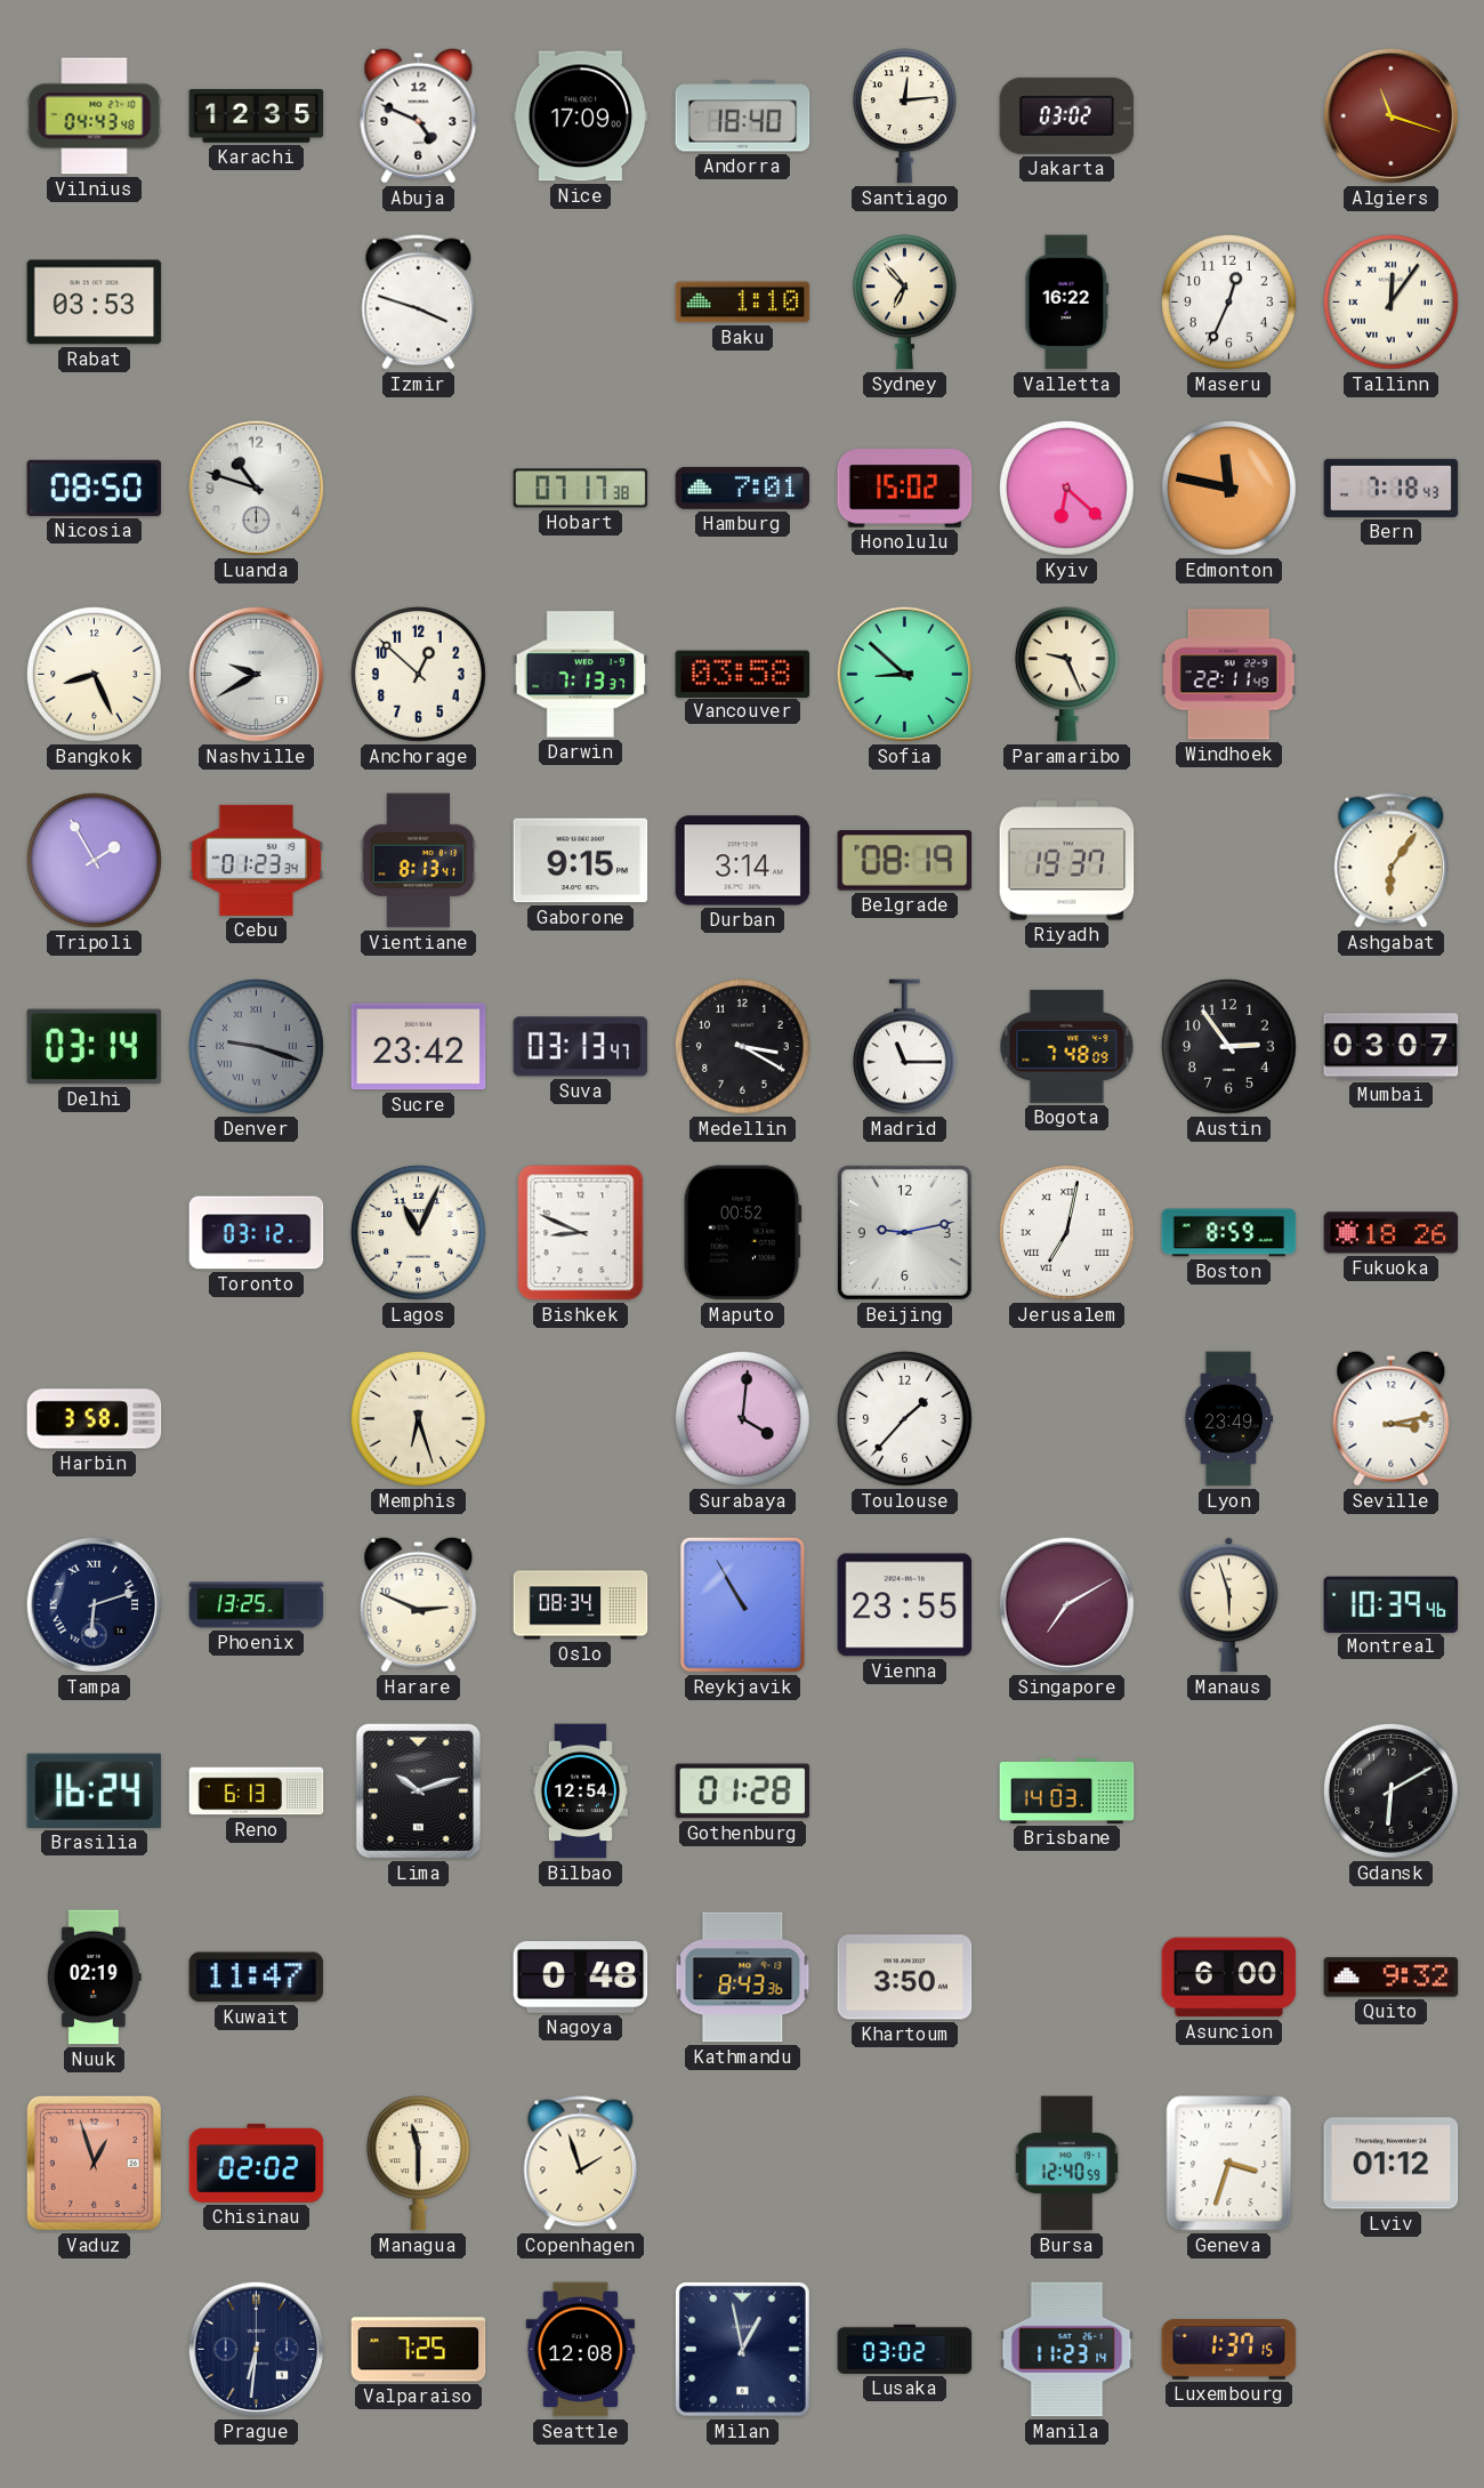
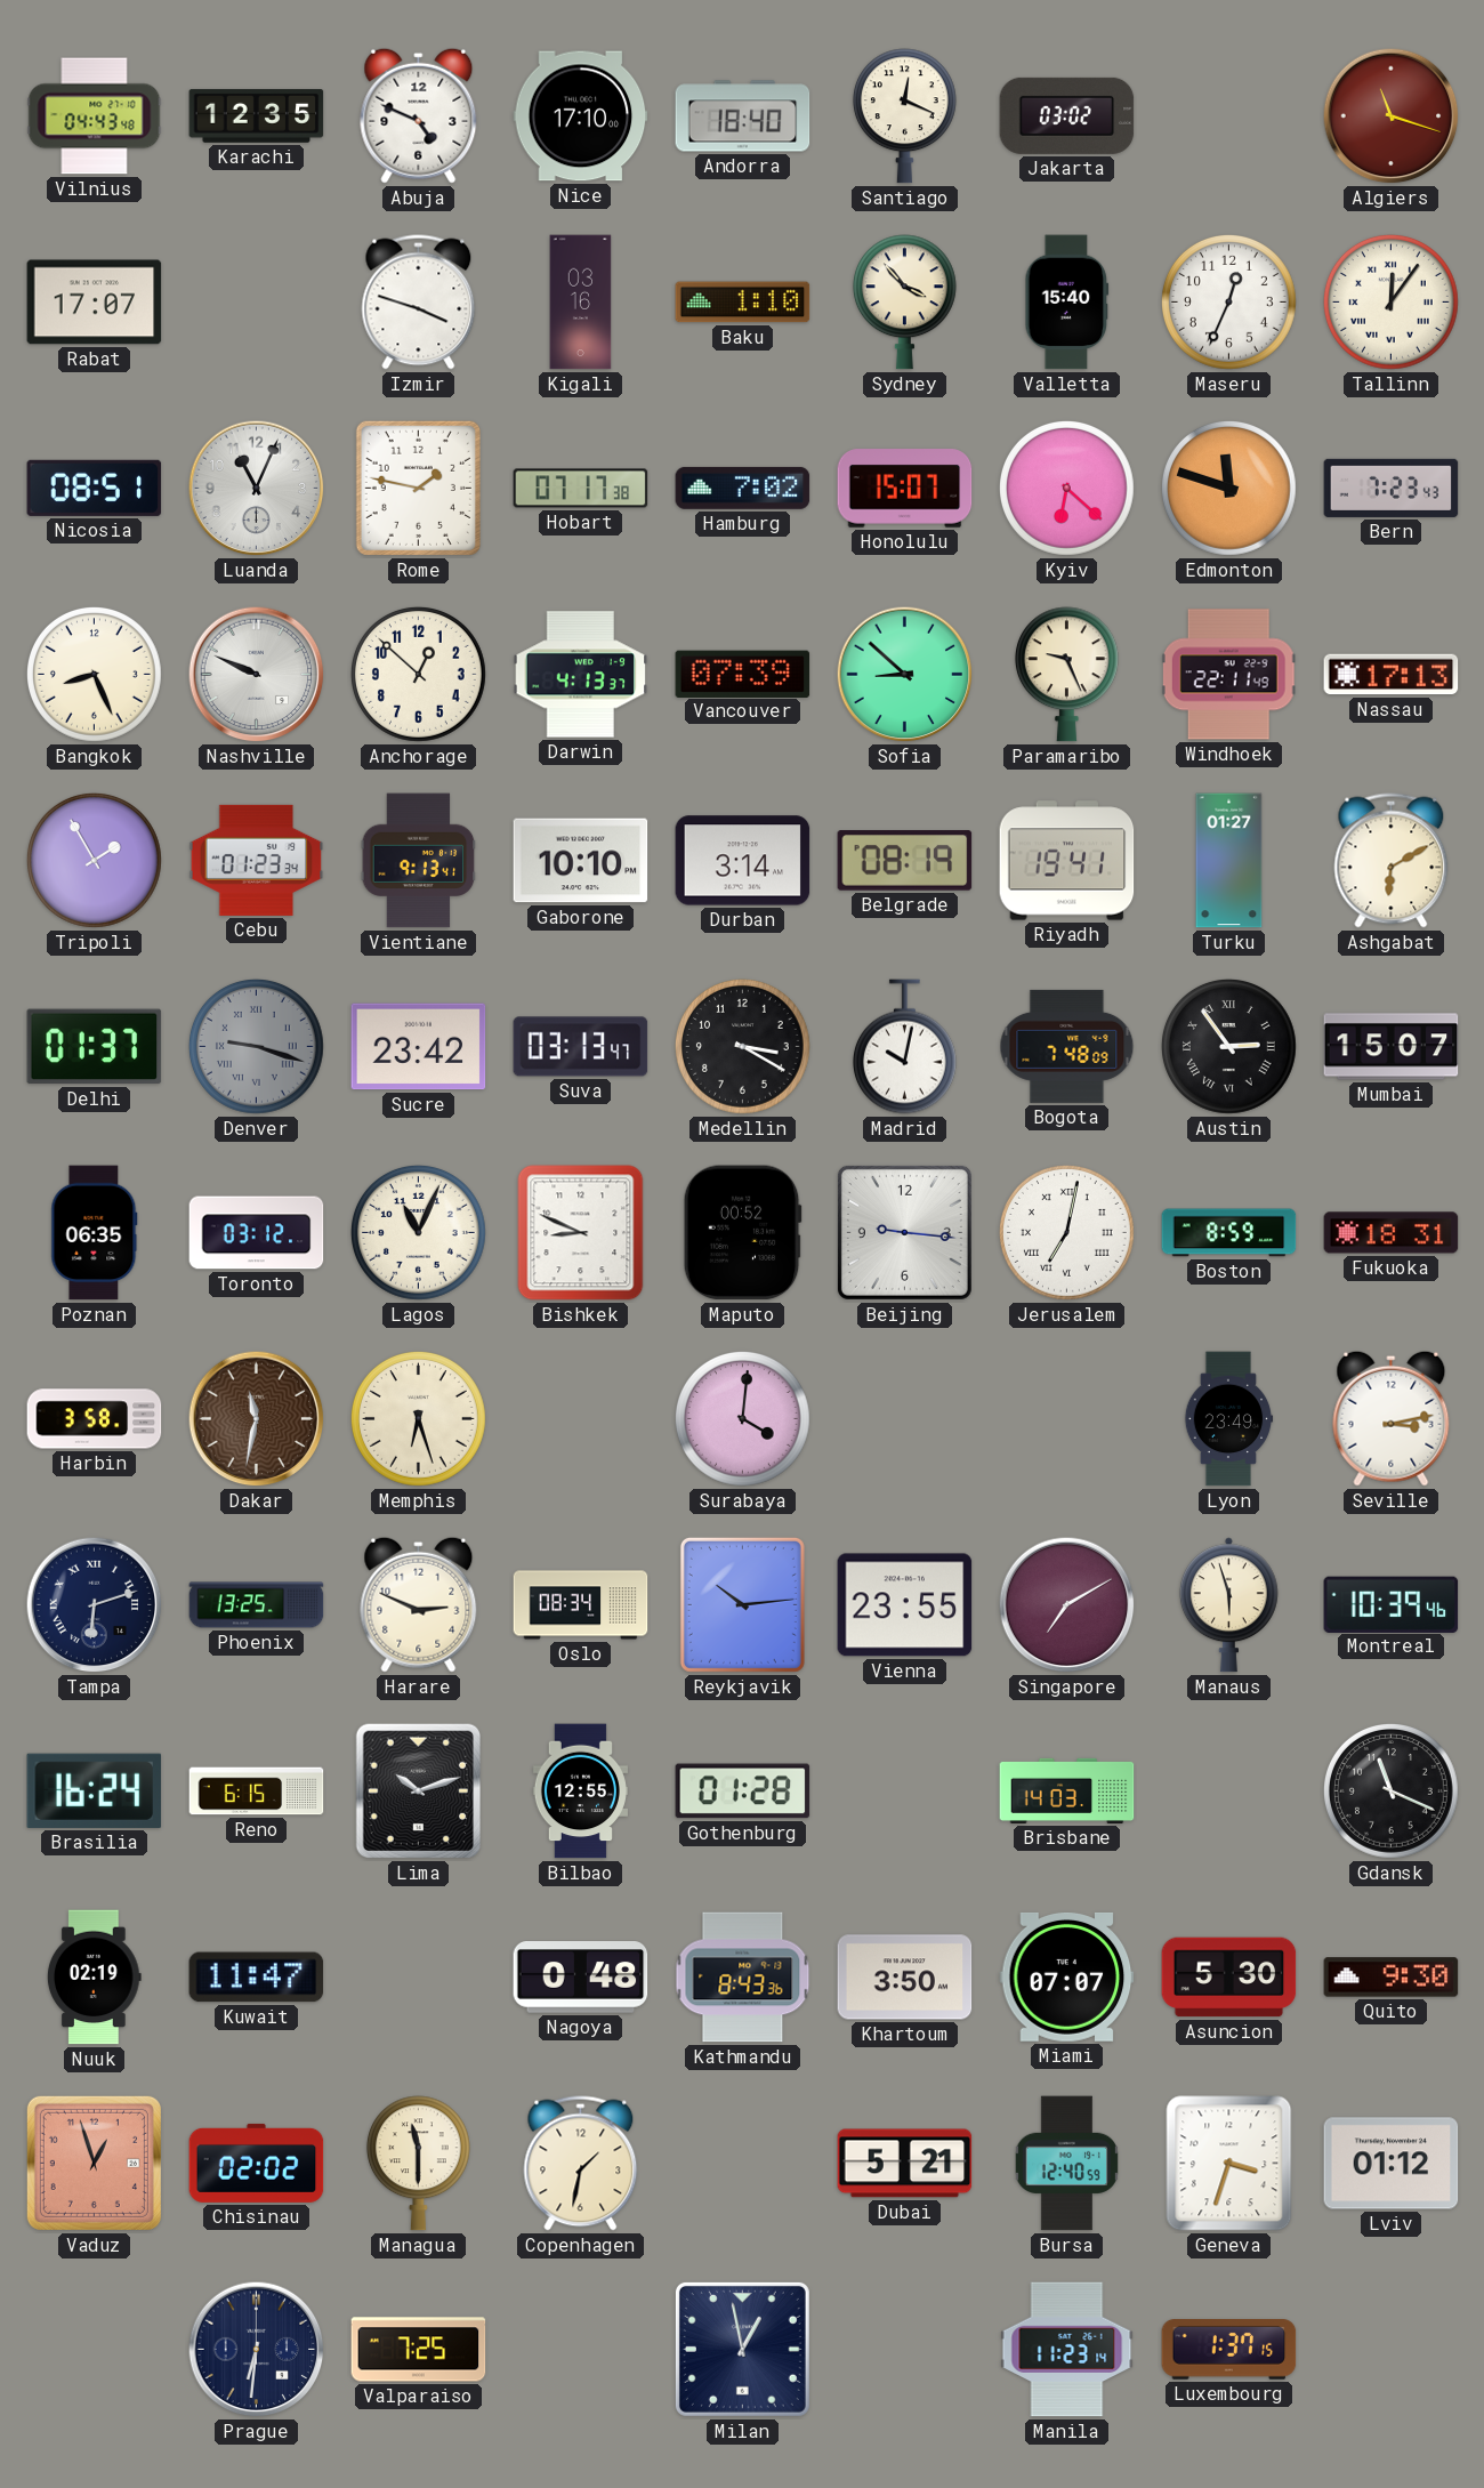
Nice: 17:09 -> 17:10
Santiago: 12:14 -> 12:19
Rabat: 03:53 -> 17:07
Kigali: none -> 03:16
Sydney: 6:53 -> 3:53
Valletta: 16:22 -> 15:40
Nicosia: 08:50 -> 08:51
Luanda: 10:48 -> 11:04
Rome: none -> 1:47
Hamburg: 7:01 -> 7:02
Honolulu: 15:02 -> 15:07
Edmonton: 11:47 -> 11:48
Bern: 7:18 -> 7:23
Nashville: 9:40 -> 9:49
Darwin: 7:13 -> 4:13
Vancouver: 03:58 -> 07:39
Nassau: none -> 17:13
Vientiane: 8:13 -> 9:13
Gaborone: 9:15 -> 10:10
Riyadh: 19:37 -> 19:41
Turku: none -> 01:27
Ashgabat: 6:06 -> 6:10
Delhi: 03:14 -> 01:37
Madrid: 11:15 -> 10:02
Austin numerals: Arabic -> Roman
Mumbai: 03:07 -> 15:07
Poznan: none -> 06:35
Beijing: 9:13 -> 9:16
Fukuoka: 18:26 -> 18:31
Dakar: none -> 11:32
Toulouse: 1:37 -> none
Reykjavik: 10:55 -> 10:14
Reno: 6:13 -> 6:15
Bilbao: 12:54 -> 12:55
Gdansk: 6:10 -> 11:19
Miami: none -> 07:07
Asuncion: 6:00 -> 5:30
Quito: 9:32 -> 9:30
Copenhagen: 1:57 -> 1:32
Dubai: none -> 5:21
Seattle: 12:08 -> none
Lusaka: 03:02 -> none
